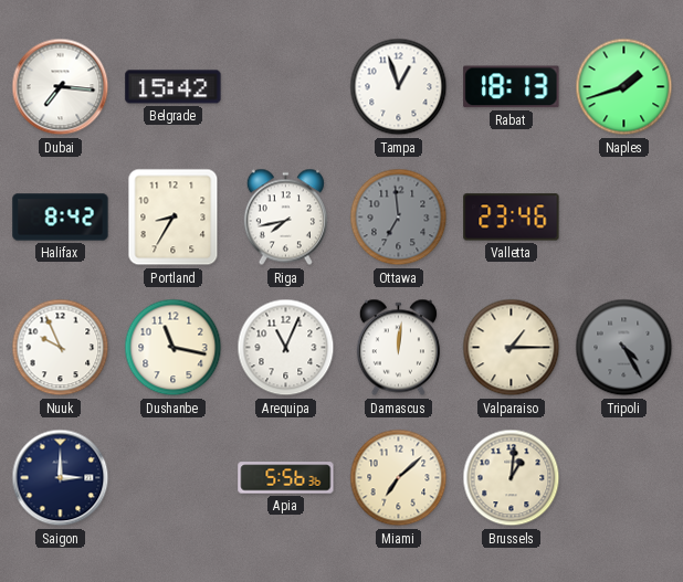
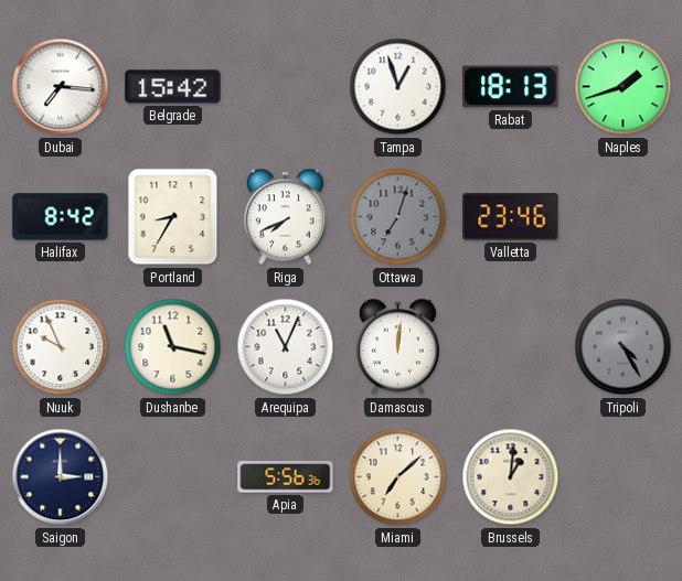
Riga: 7:43 -> 7:41
Ottawa: 6:59 -> 7:03
Valparaiso: 1:15 -> none
